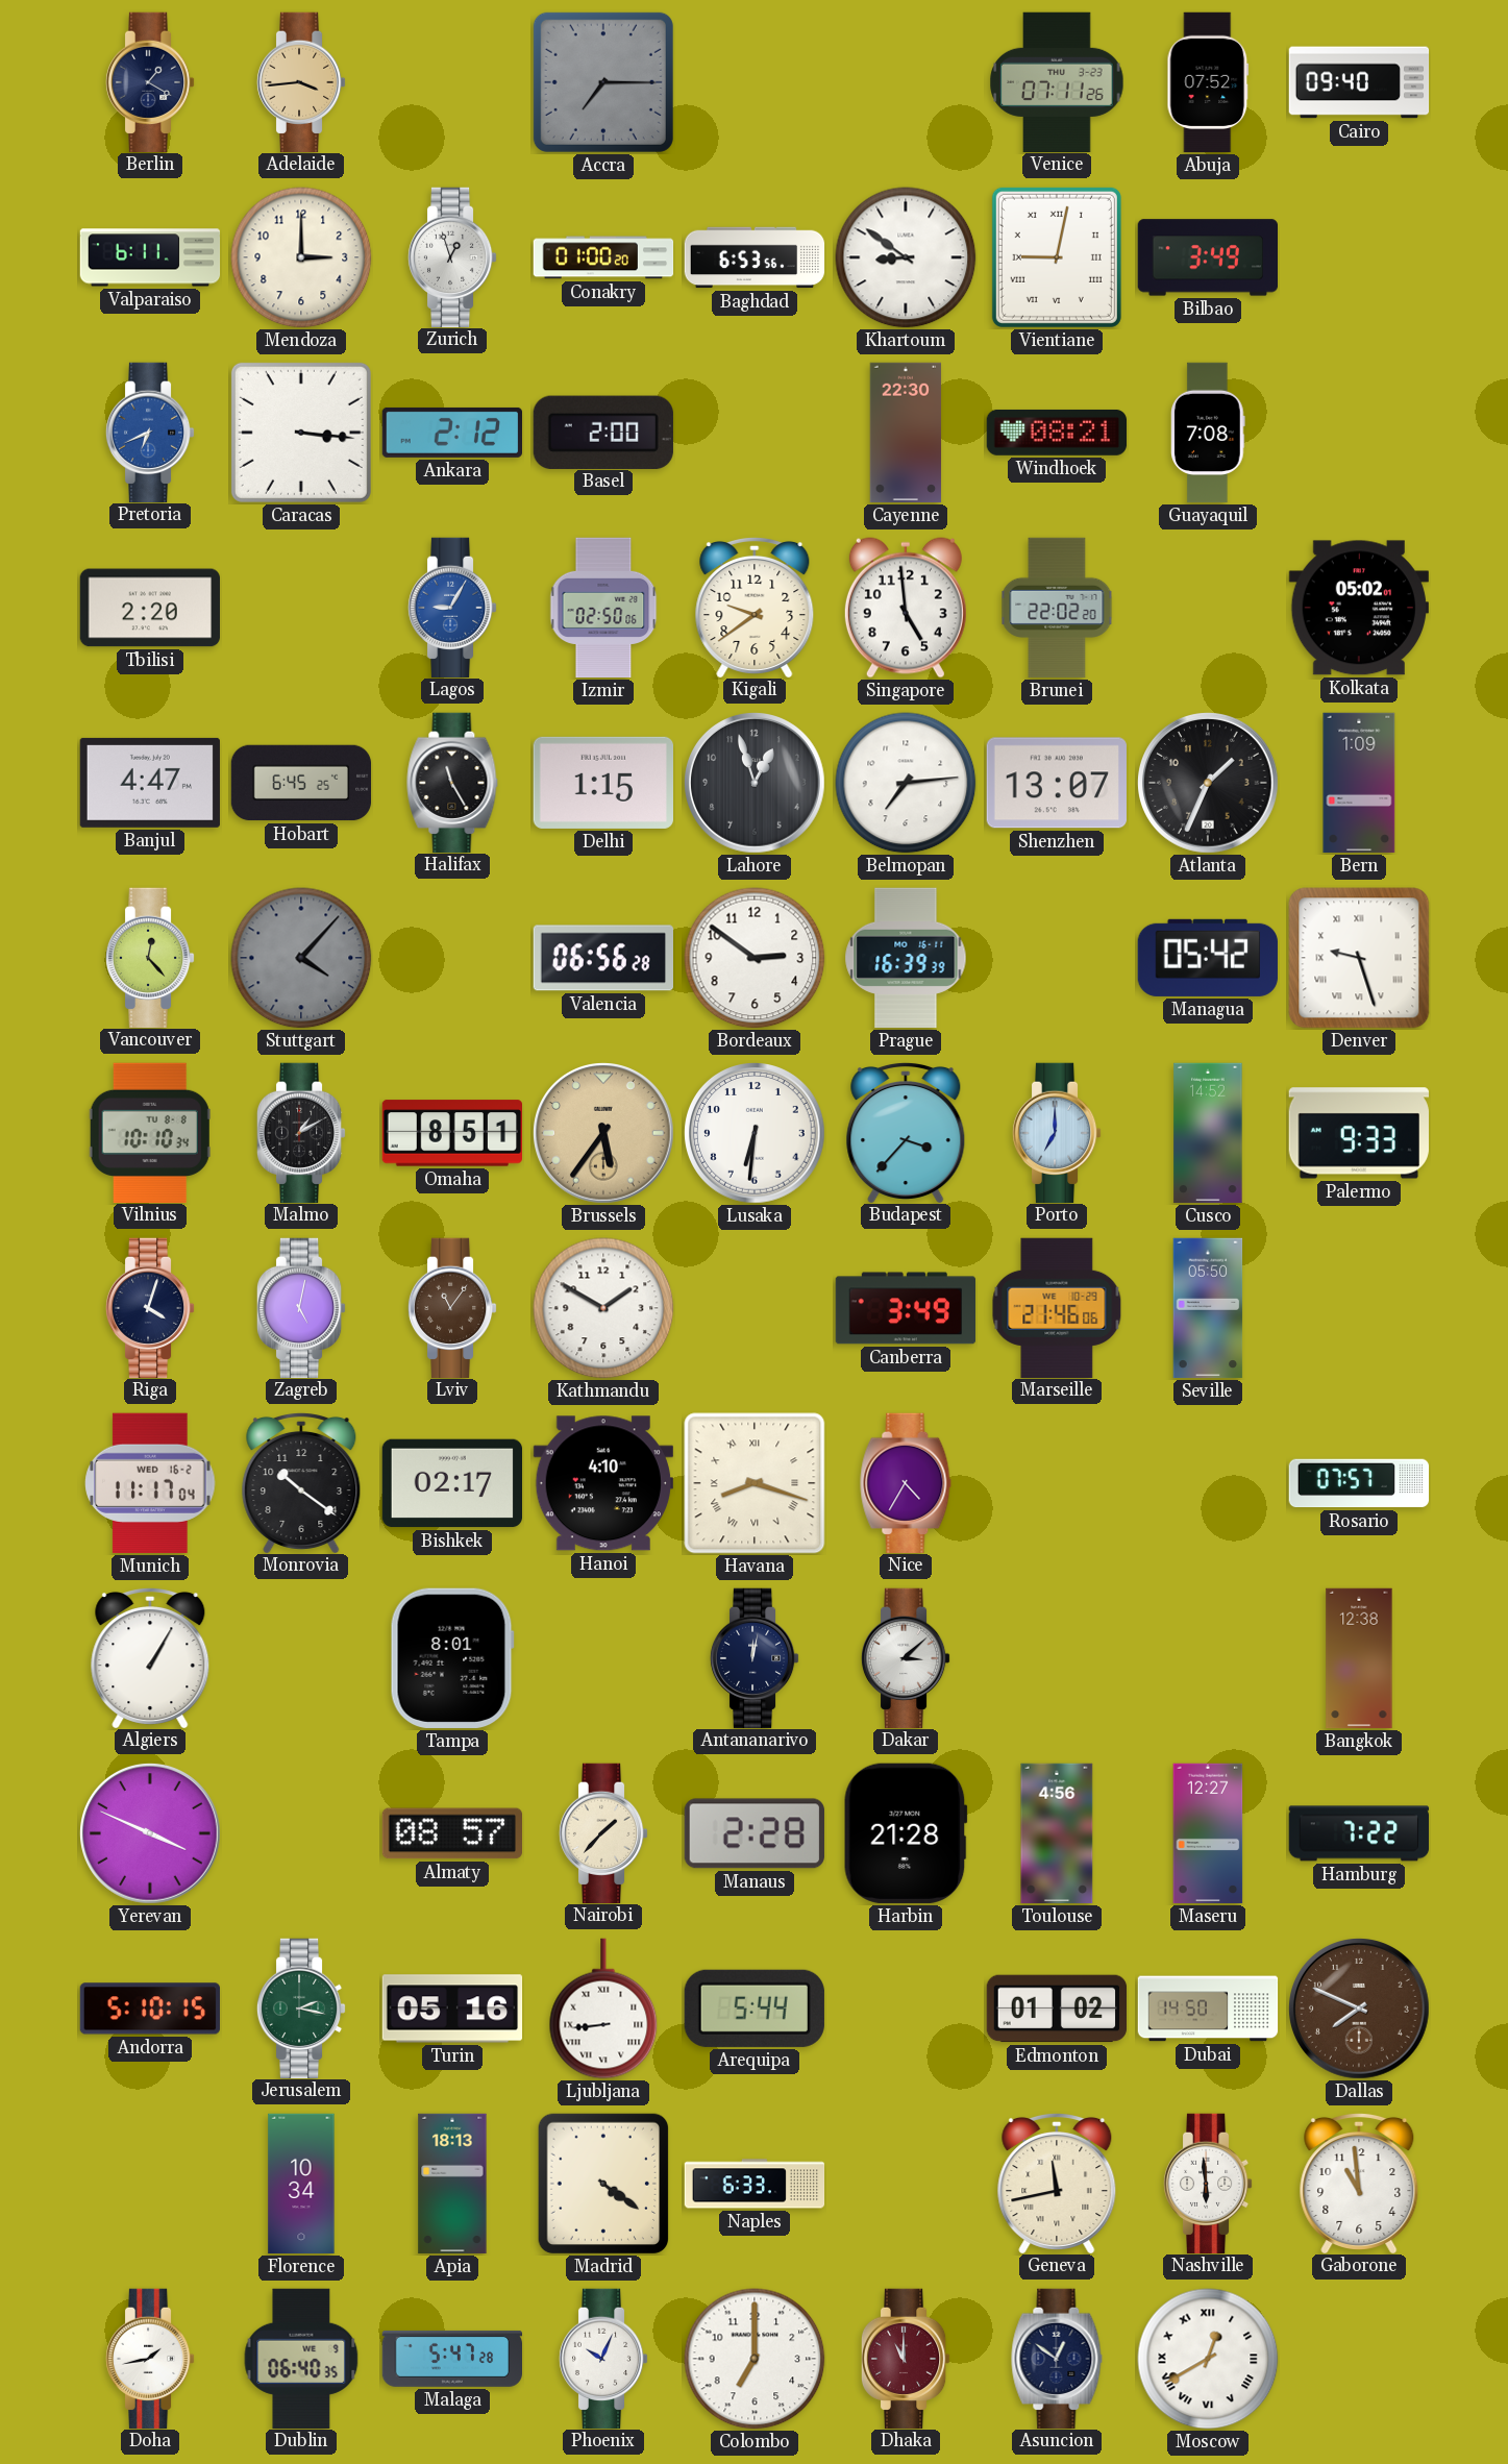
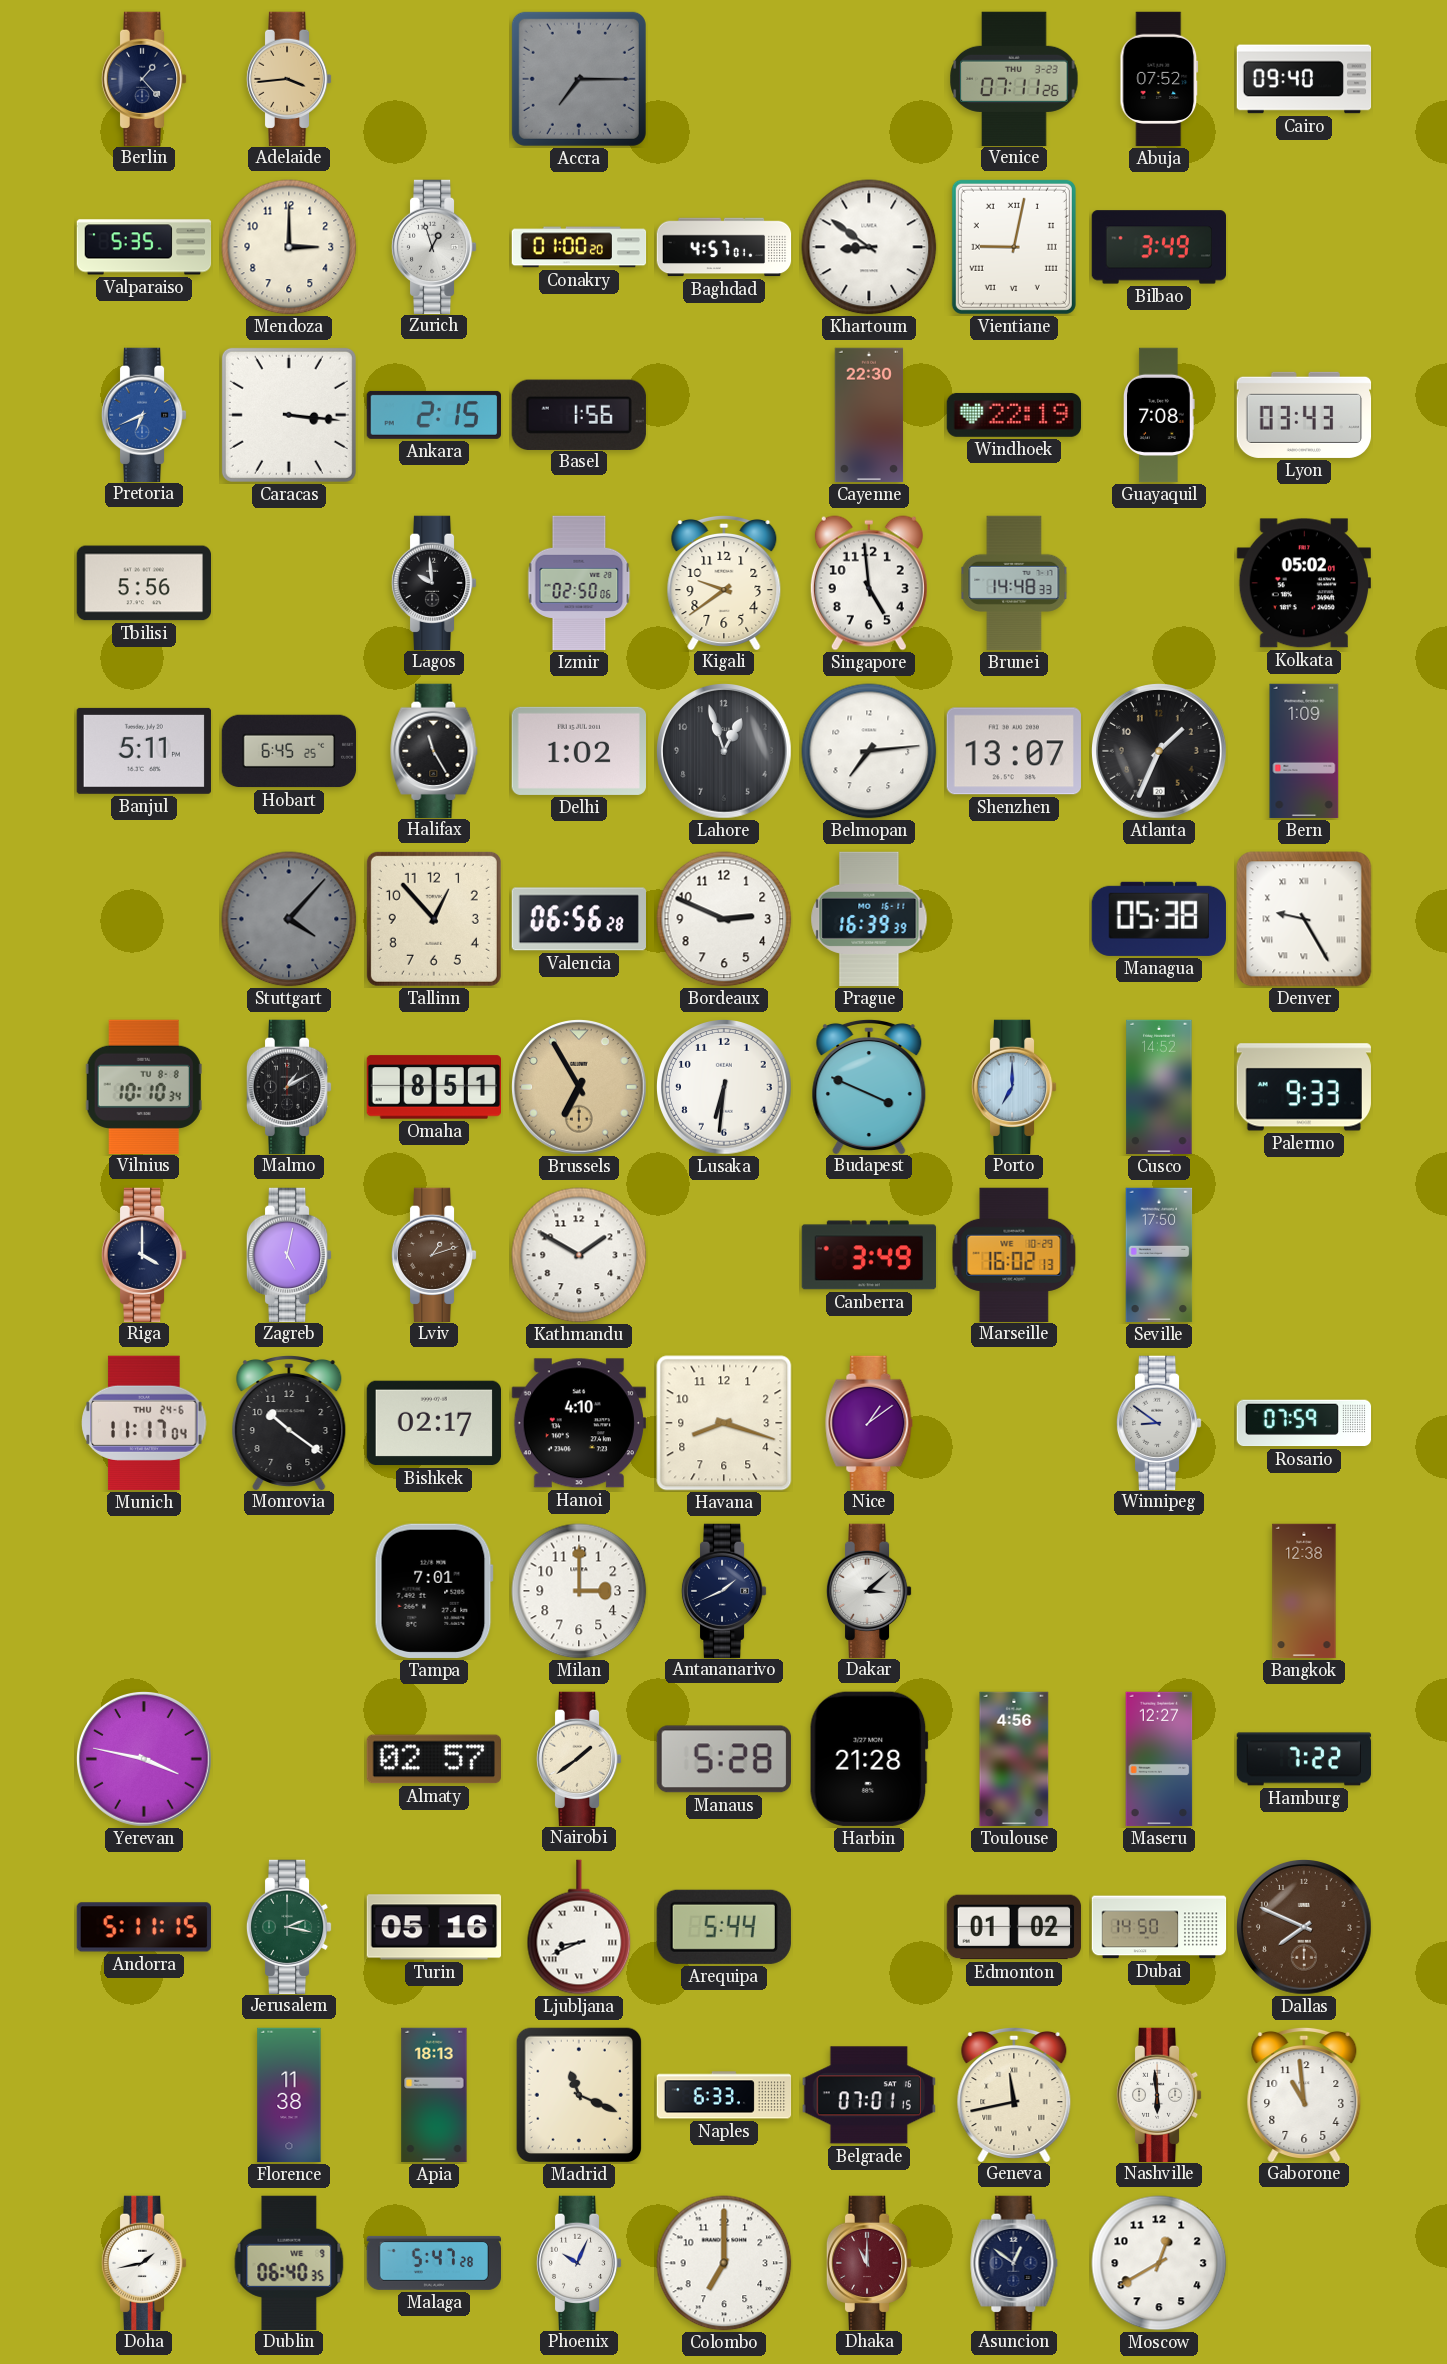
Berlin: 1:20 -> 1:23
Valparaiso: 6:11 -> 5:35
Baghdad: 6:53 -> 4:57
Ankara: 2:12 -> 2:15
Basel: 2:00 -> 1:56
Windhoek: 08:21 -> 22:19
Lyon: none -> 03:43
Tbilisi: 2:20 -> 5:56
Lagos: 9:05 -> 9:59
Lagos dial: blue -> black
Brunei: 22:02 -> 14:48
Banjul: 4:47 -> 5:11
Delhi: 1:15 -> 1:02
Vancouver: 12:23 -> none
Tallinn: none -> 12:53
Bordeaux: 2:51 -> 2:49
Managua: 05:42 -> 05:38
Denver: 9:27 -> 9:25
Brussels: 5:36 -> 6:55
Budapest: 3:37 -> 3:49
Riga: 4:03 -> 4:00
Lviv: 11:06 -> 1:12
Marseille: 21:46 -> 16:02
Seville: 05:50 -> 17:50
Munich date: WED 16-2 -> THU 24-6
Havana numerals: Roman -> Arabic
Nice: 4:35 -> 1:09
Winnipeg: none -> 8:51
Rosario: 07:57 -> 07:59
Algiers: 1:05 -> none
Tampa: 8:01 -> 7:01
Milan: none -> 3:00
Antananarivo: 12:02 -> 1:41
Yerevan: 3:49 -> 3:47
Almaty: 08:57 -> 02:57
Nairobi: 1:37 -> 1:39
Manaus: 2:28 -> 5:28
Andorra: 5:10 -> 5:11
Ljubljana: 8:44 -> 8:41
Florence: 10:34 -> 11:38
Madrid: 4:21 -> 11:19
Belgrade: none -> 07:01
Moscow numerals: Roman -> Arabic
